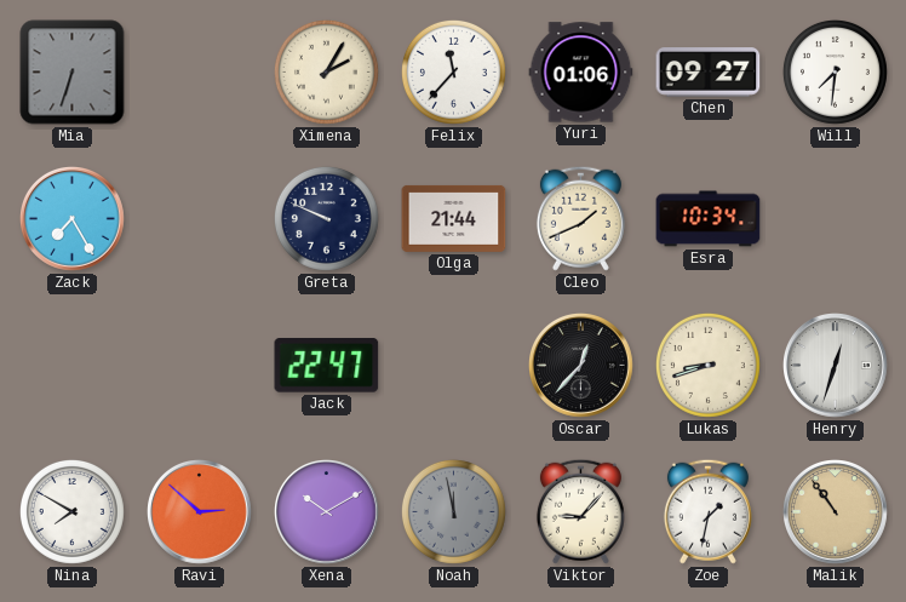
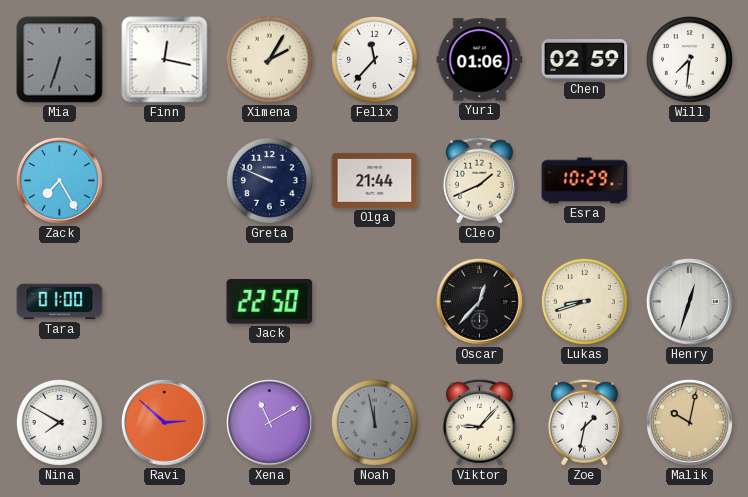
Finn: none -> 12:17
Chen: 09:27 -> 02:59
Esra: 10:34 -> 10:29
Tara: none -> 01:00
Jack: 22:47 -> 22:50
Xena: 10:10 -> 11:10
Malik: 10:54 -> 10:02
